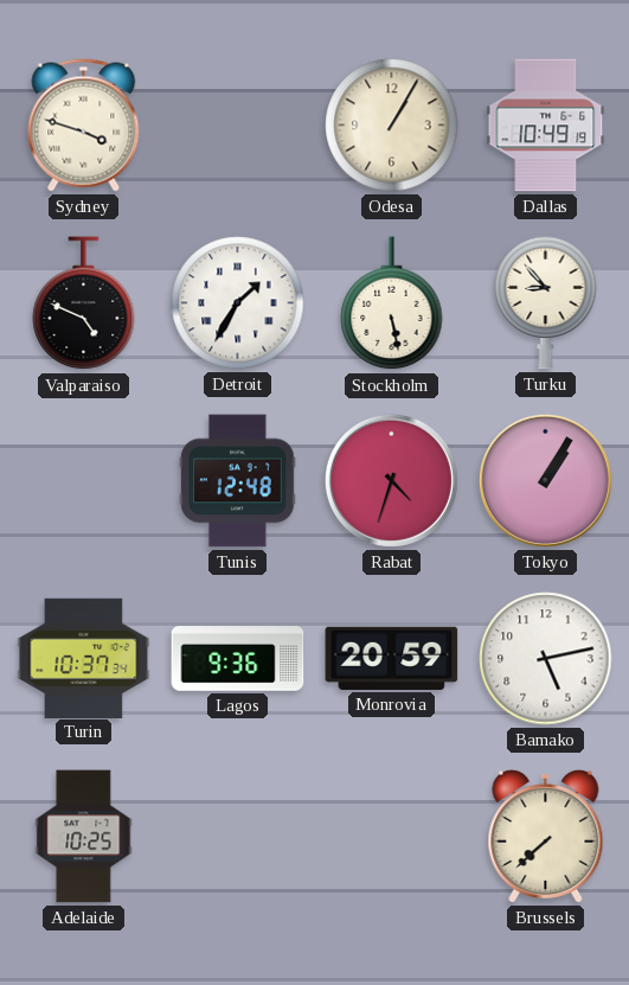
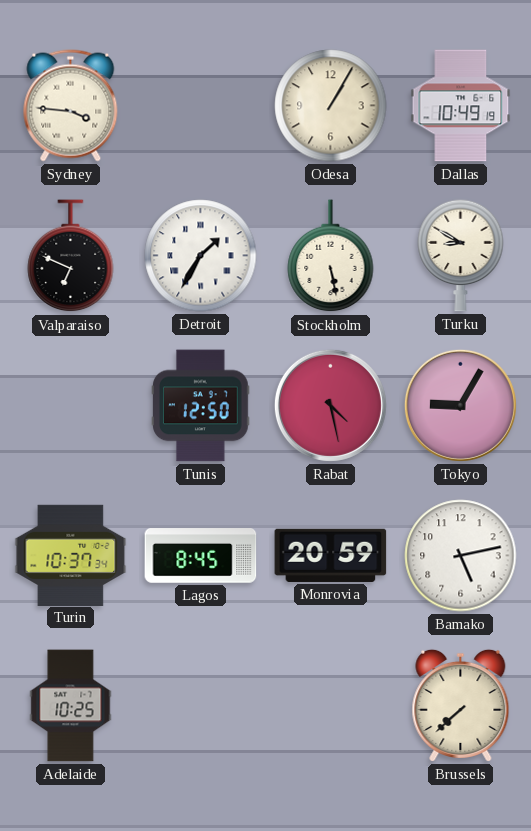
Sydney: 3:48 -> 3:46
Valparaiso: 4:49 -> 6:49
Turku: 8:53 -> 8:50
Tunis: 12:48 -> 12:50
Rabat: 4:33 -> 4:28
Tokyo: 1:05 -> 9:05
Lagos: 9:36 -> 8:45
